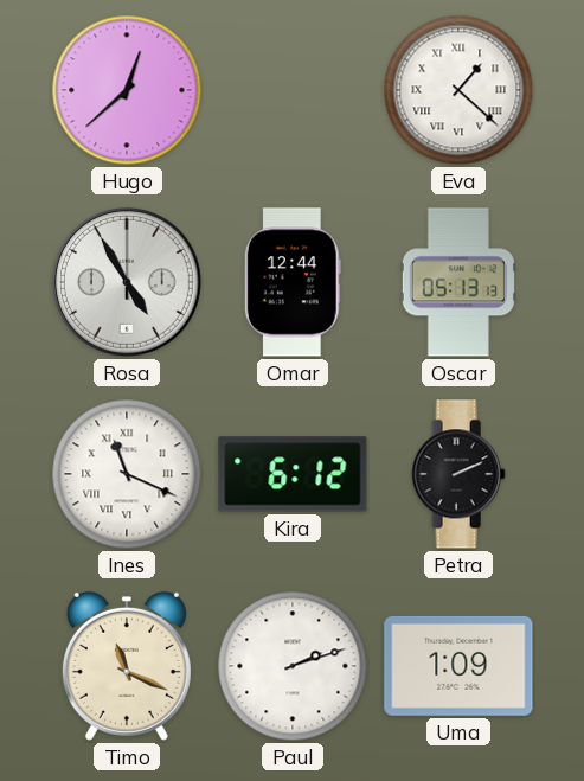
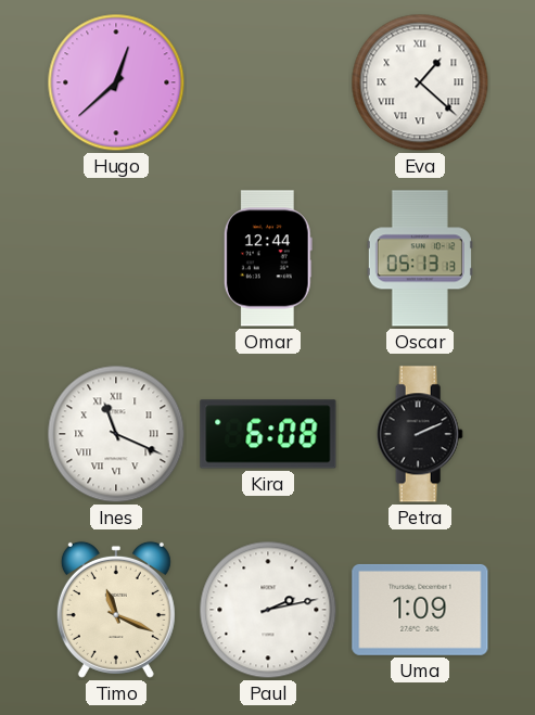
Rosa: 4:55 -> none
Kira: 6:12 -> 6:08
Paul: 2:12 -> 2:13
